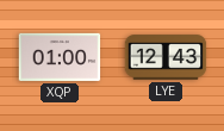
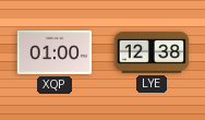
LYE: 12:43 -> 12:38
